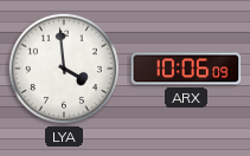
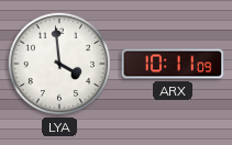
ARX: 10:06 -> 10:11
